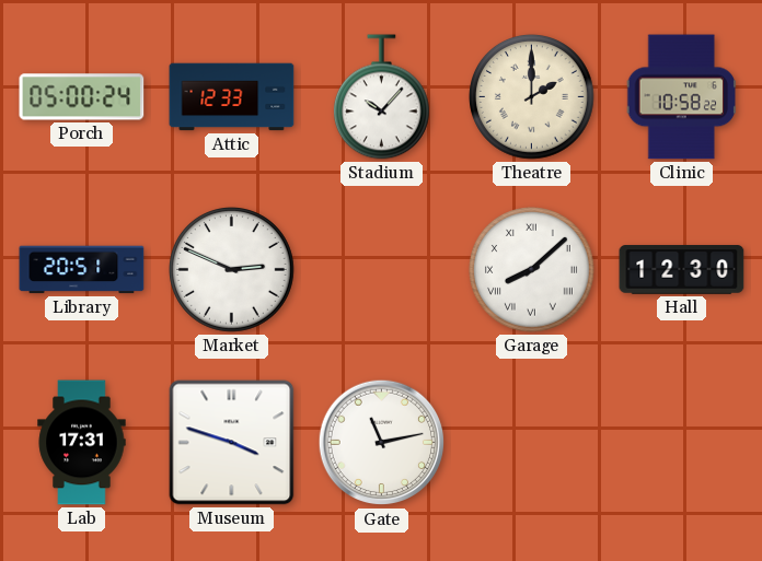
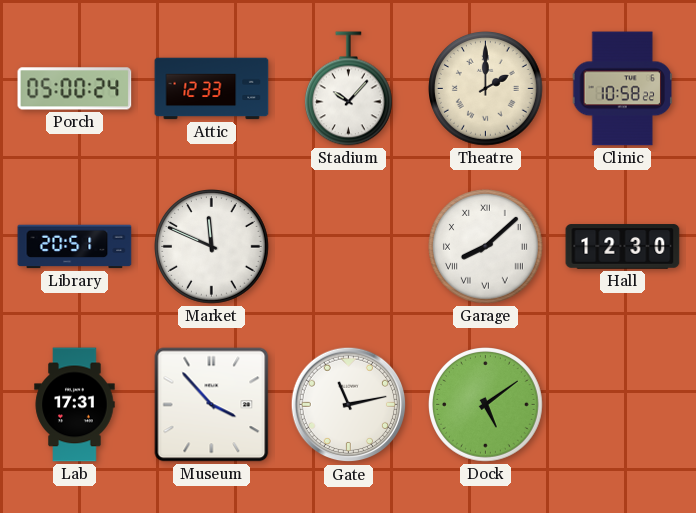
Market: 2:49 -> 11:49
Museum: 3:48 -> 3:53
Dock: none -> 5:09
